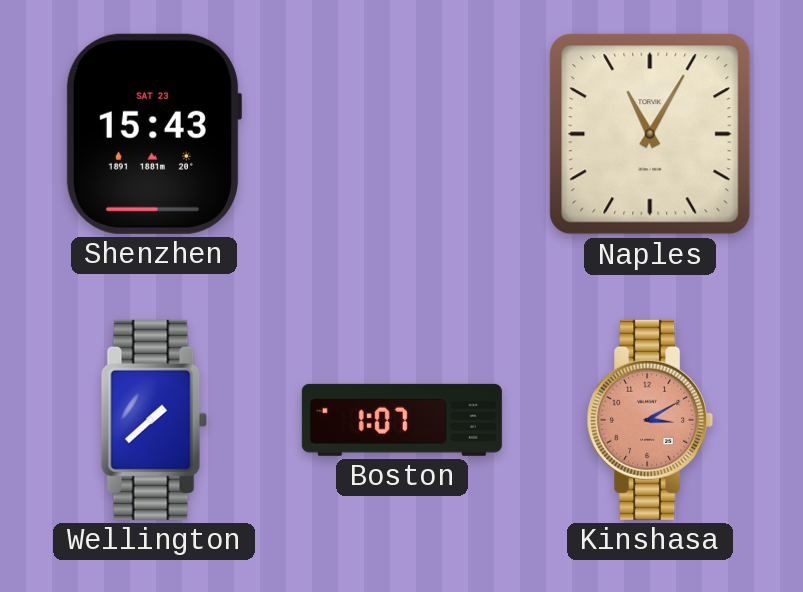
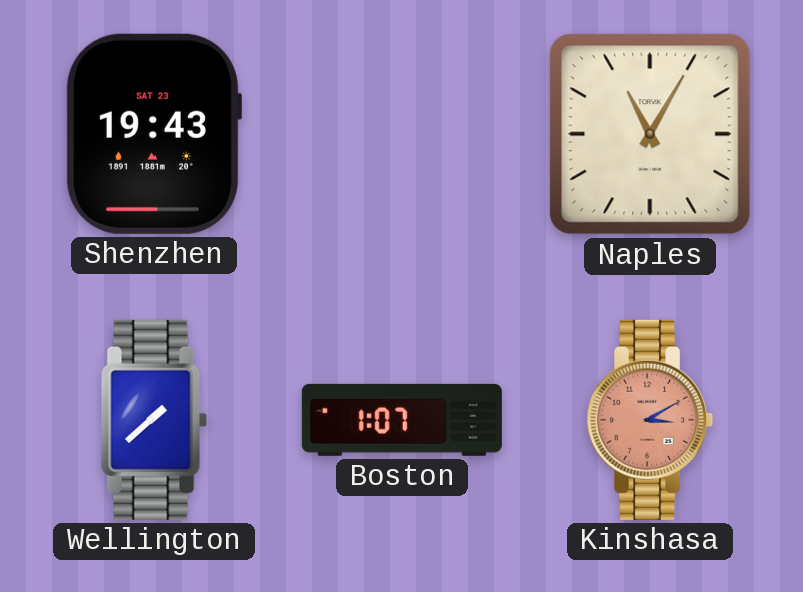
Shenzhen: 15:43 -> 19:43
